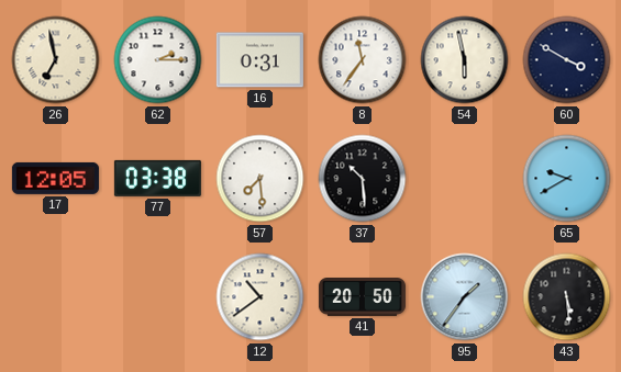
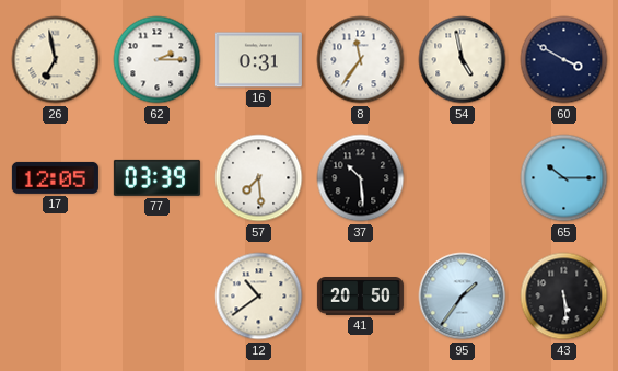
54: 5:58 -> 4:58
77: 03:38 -> 03:39
65: 9:40 -> 10:15
